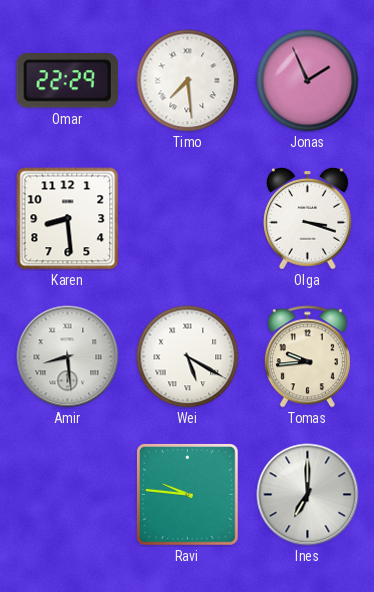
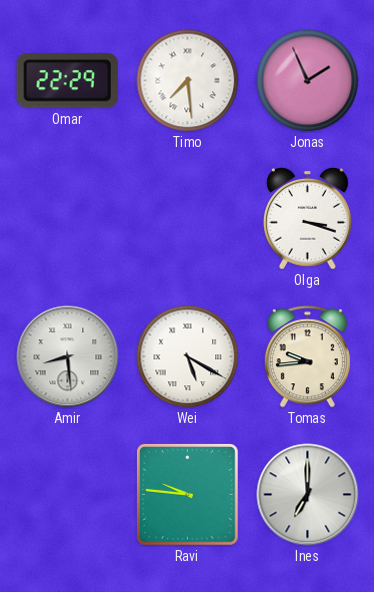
Karen: 8:29 -> none
